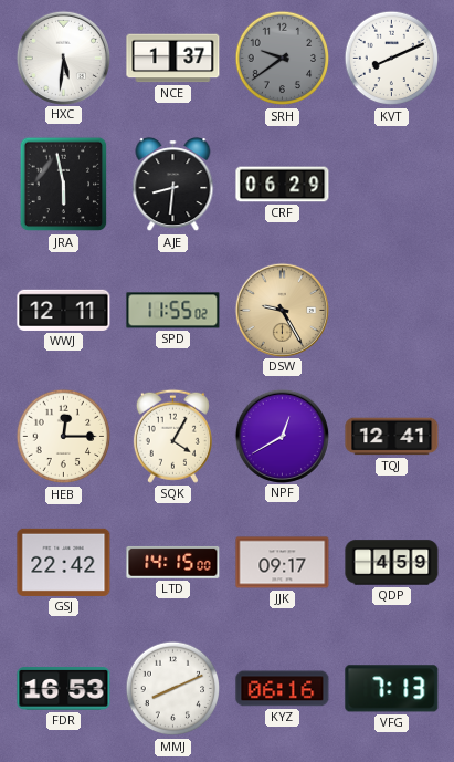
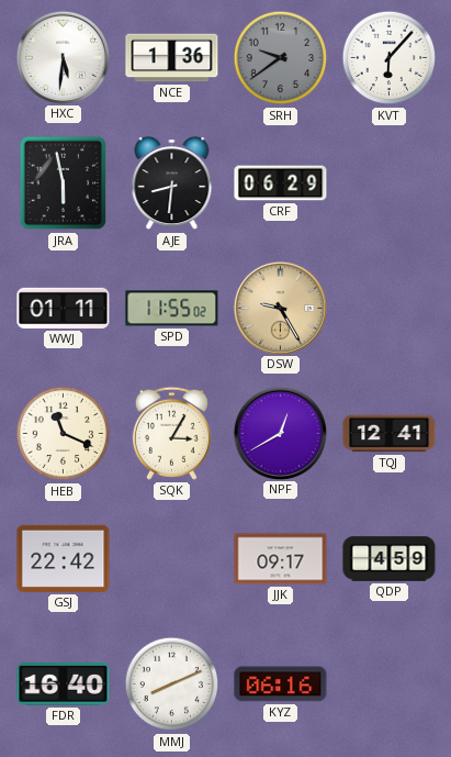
NCE: 1:37 -> 1:36
KVT: 8:11 -> 6:07
WWJ: 12:11 -> 01:11
HEB: 12:15 -> 11:19
SQK: 4:05 -> 3:05
LTD: 14:15 -> none
FDR: 16:53 -> 16:40
VFG: 7:13 -> none
